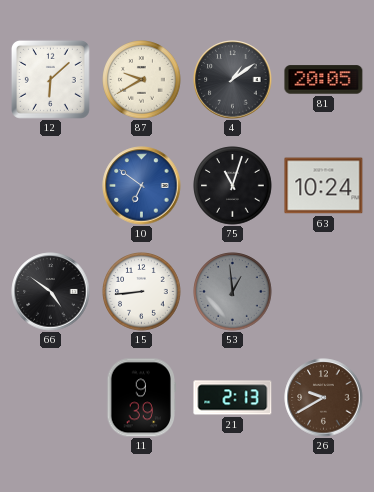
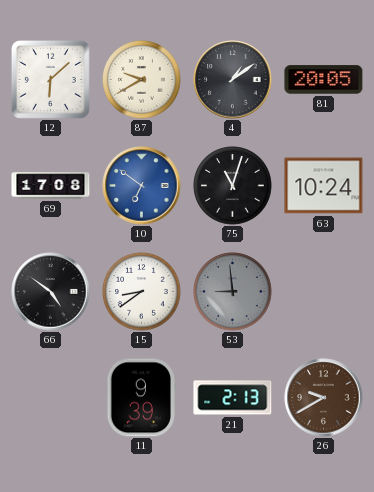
69: none -> 17:08
15: 8:44 -> 8:39
53: 12:59 -> 8:59
